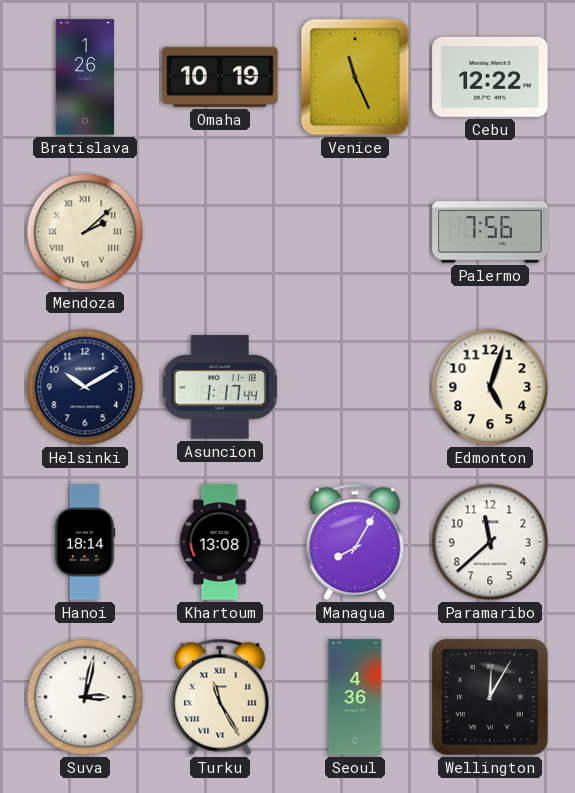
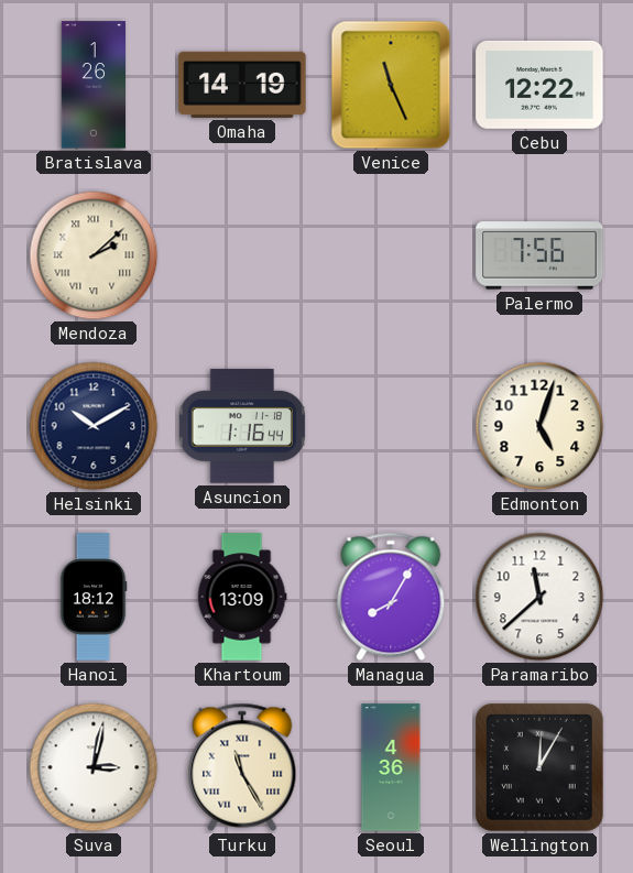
Omaha: 10:19 -> 14:19
Asuncion: 1:17 -> 1:16
Hanoi: 18:14 -> 18:12
Khartoum: 13:08 -> 13:09
